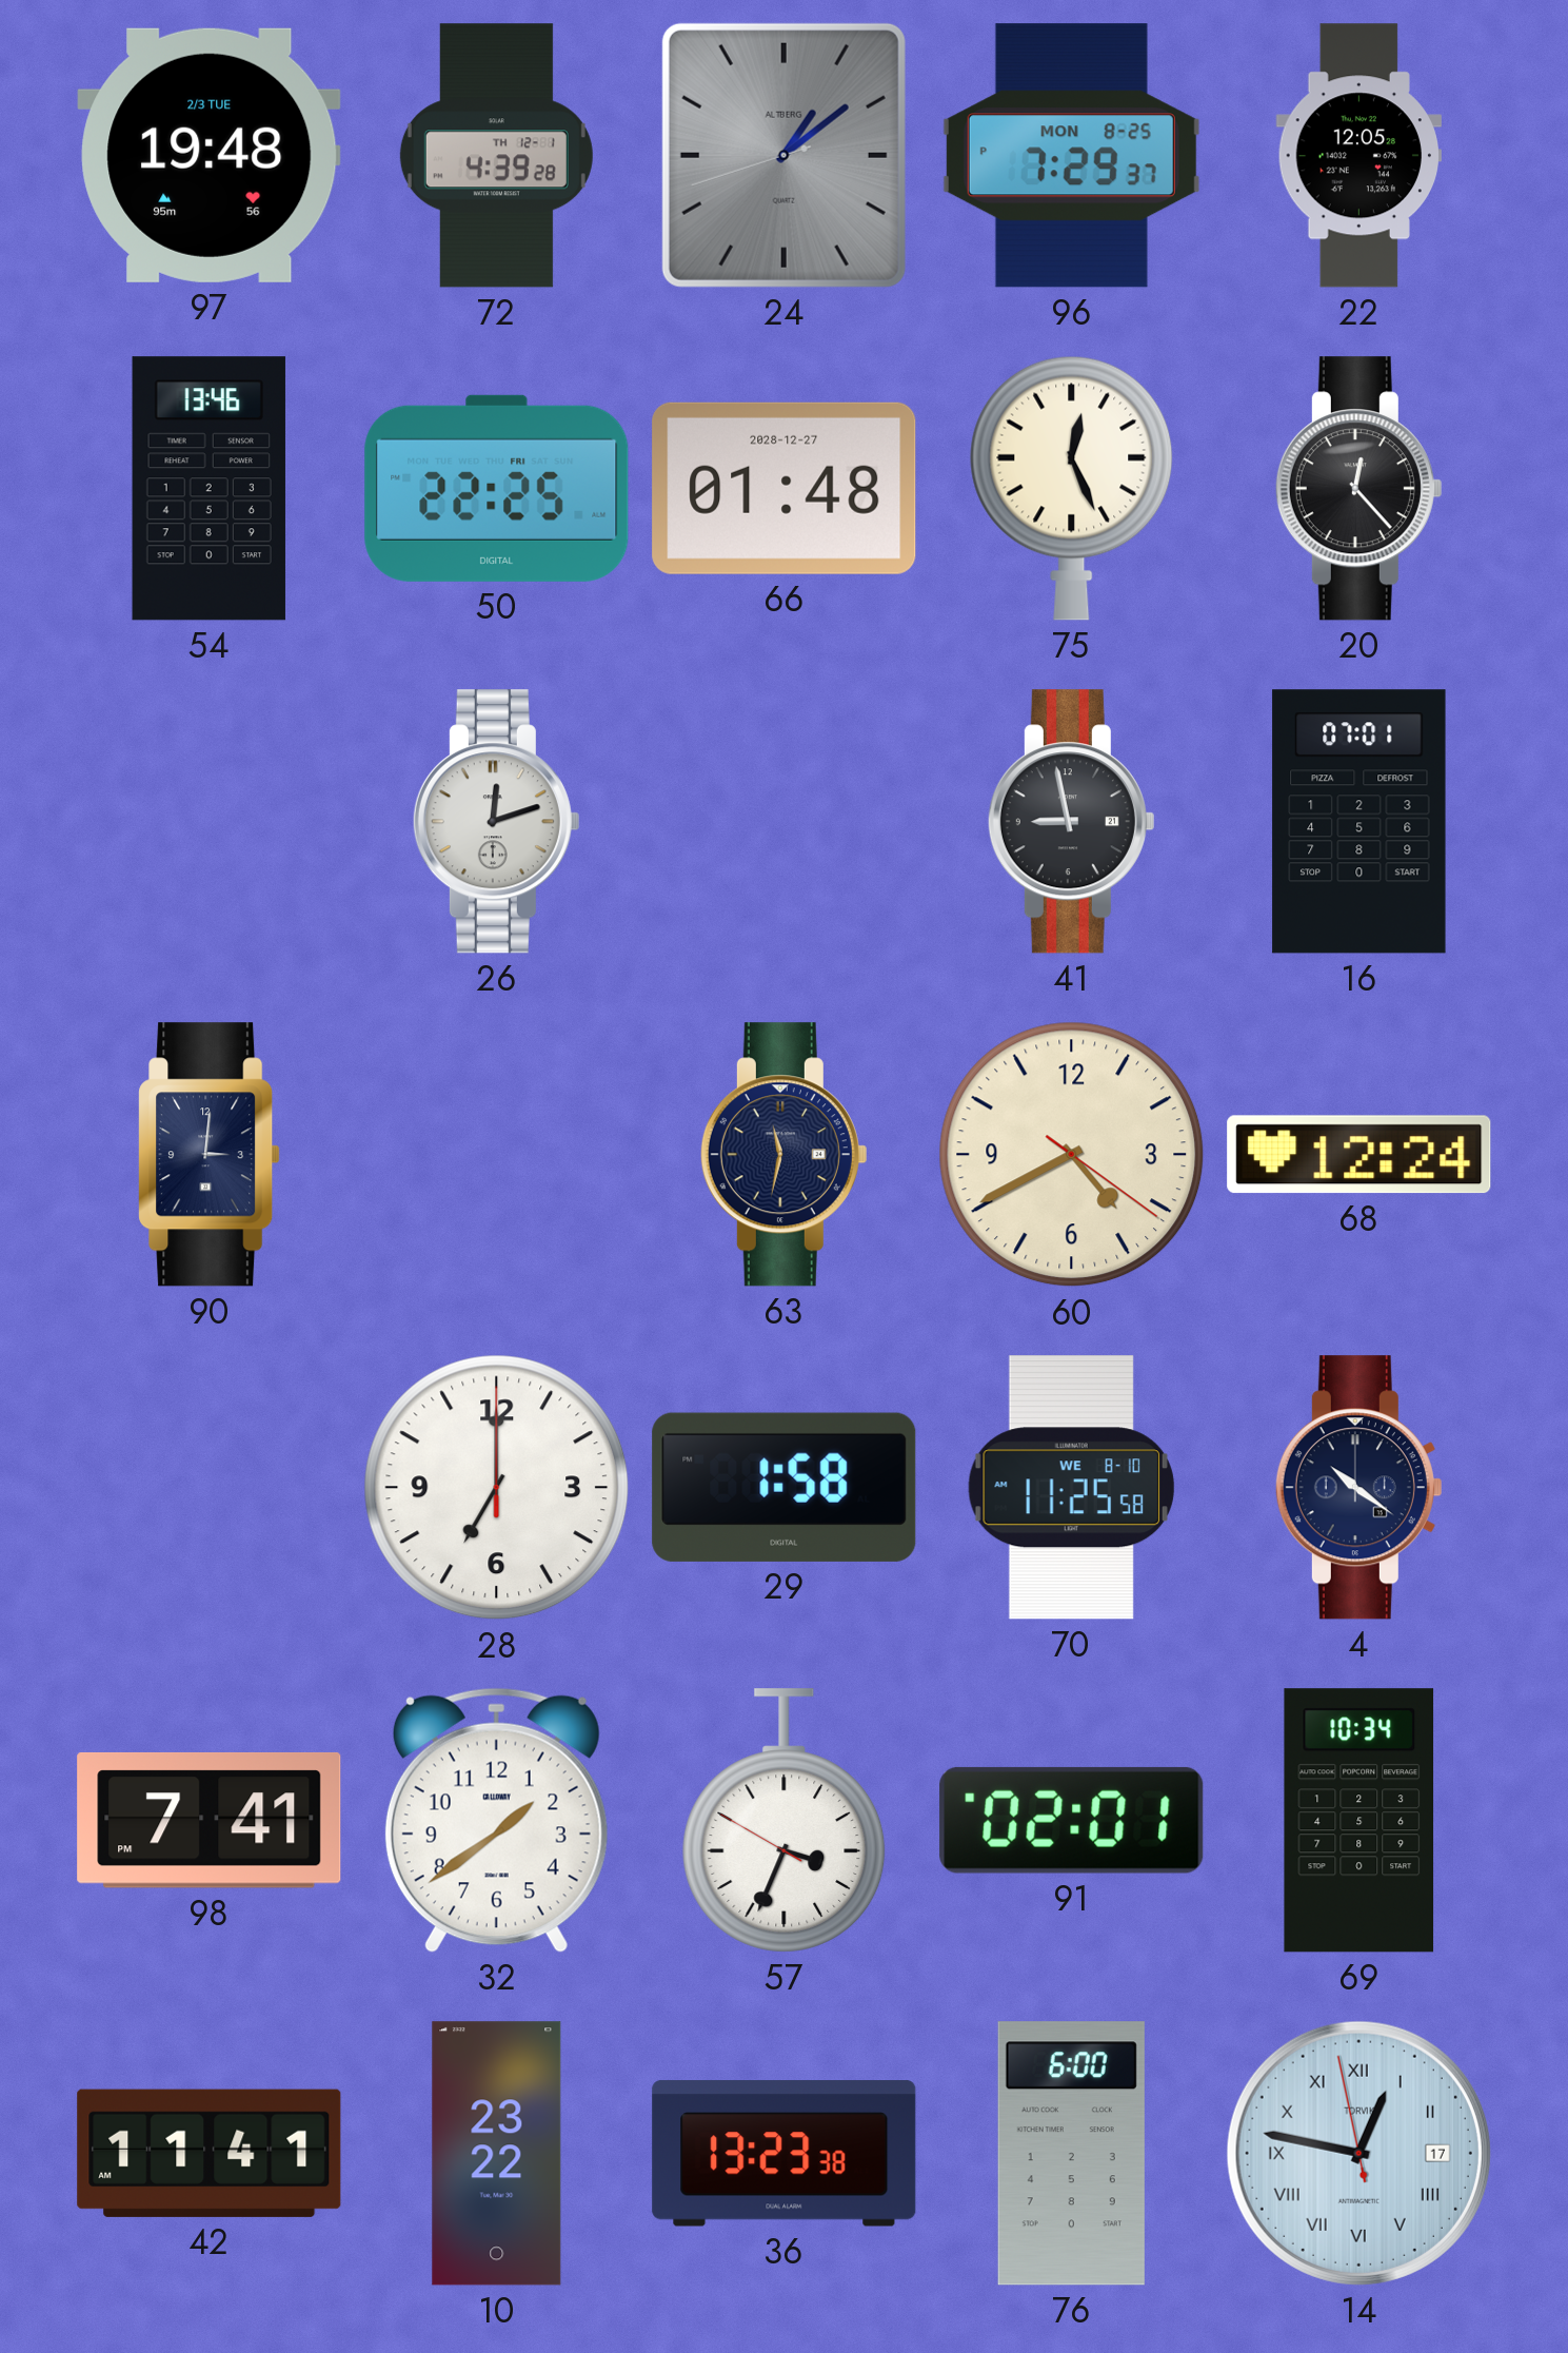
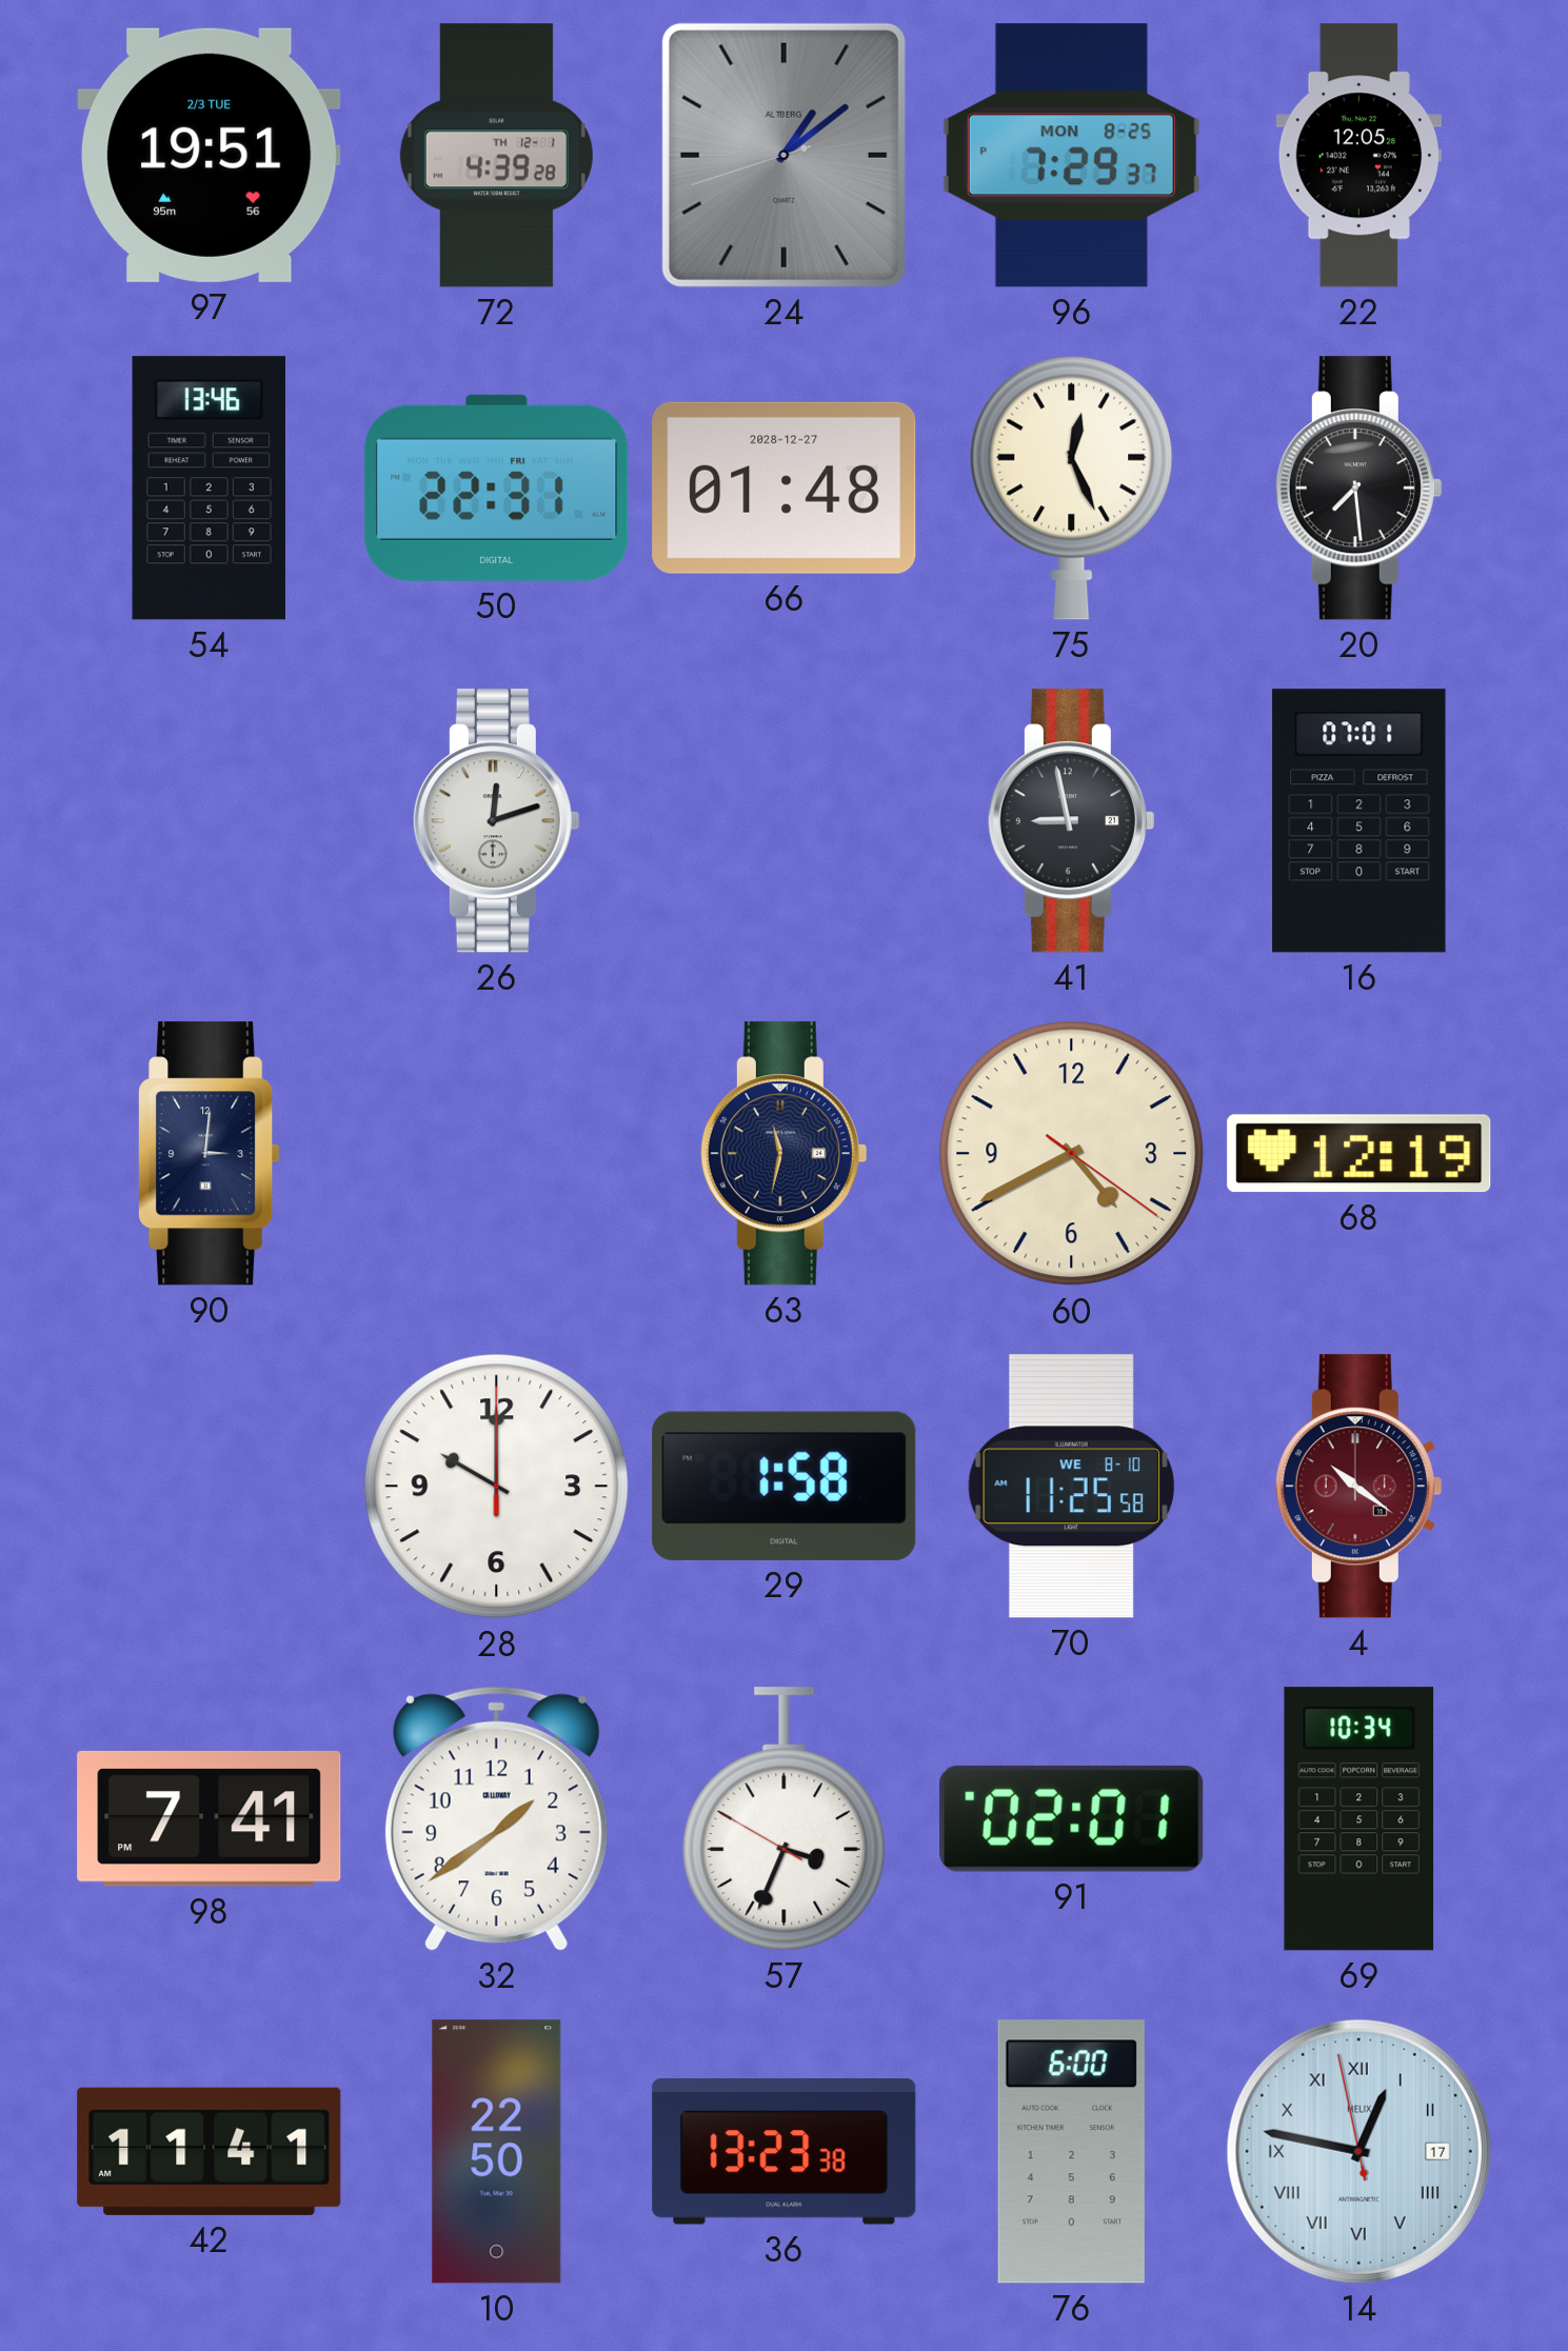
97: 19:48 -> 19:51
50: 22:25 -> 22:31
20: 12:23 -> 7:29
68: 12:24 -> 12:19
28: 7:00 -> 10:00
4 dial: navy -> burgundy
10: 23:22 -> 22:50
14 brand: TORVIK -> HELIX
